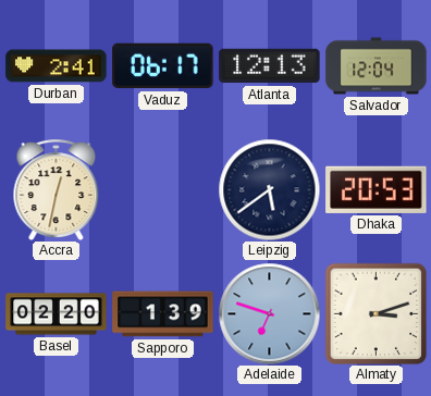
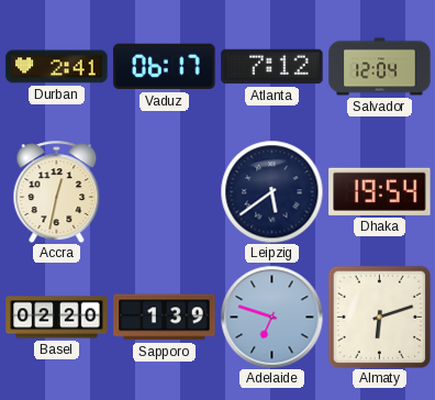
Atlanta: 12:13 -> 7:12
Dhaka: 20:53 -> 19:54
Almaty: 3:12 -> 6:12
